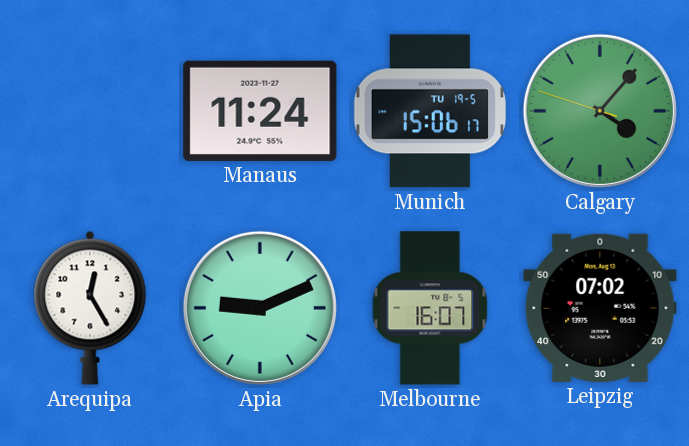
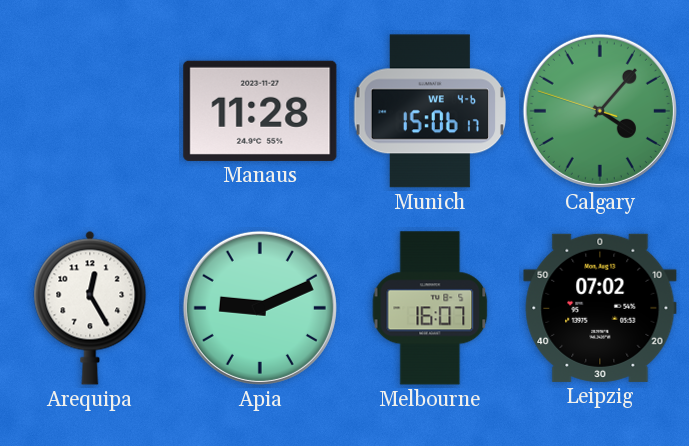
Manaus: 11:24 -> 11:28
Munich date: TU 19-5 -> WE 4-6
